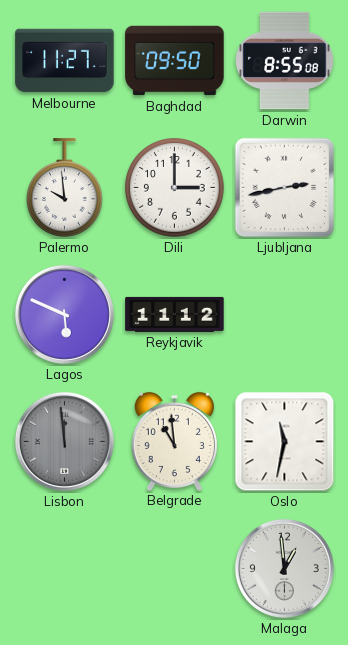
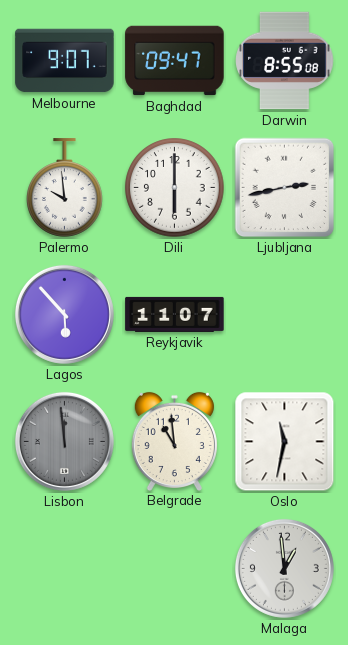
Melbourne: 11:27 -> 9:07
Baghdad: 09:50 -> 09:47
Dili: 3:00 -> 6:00
Lagos: 5:49 -> 5:53
Reykjavik: 11:12 -> 11:07
